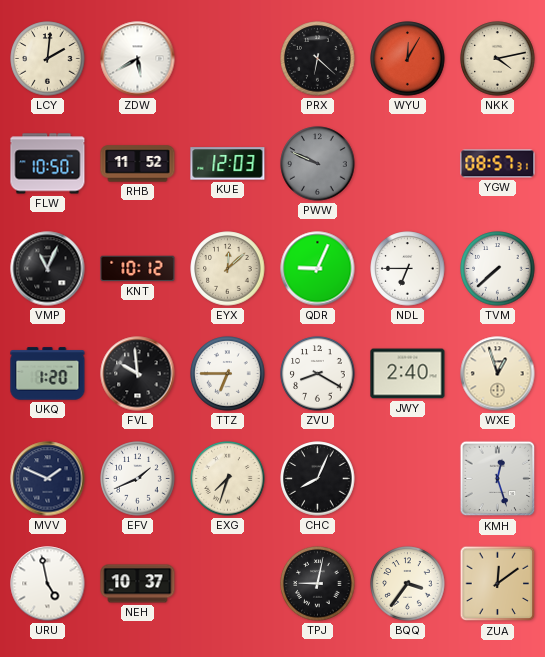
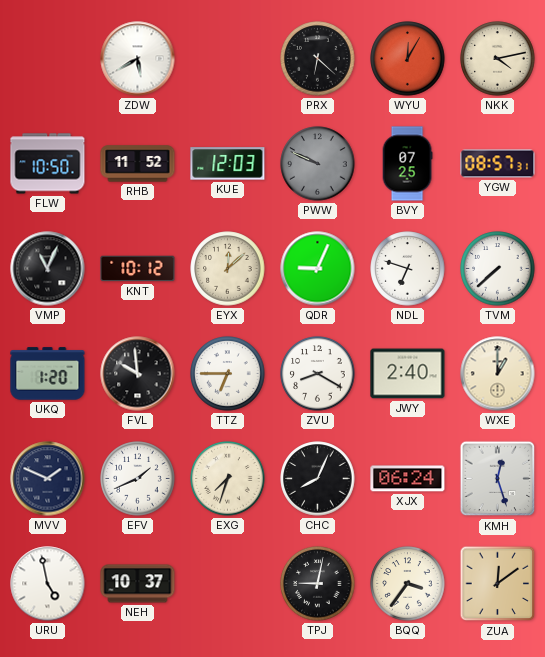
LCY: 2:01 -> none
BVY: none -> 07:25
NDL: 6:45 -> 6:48
WXE: 12:57 -> 1:00
XJX: none -> 06:24
